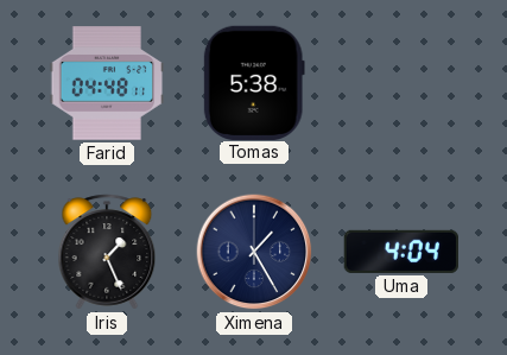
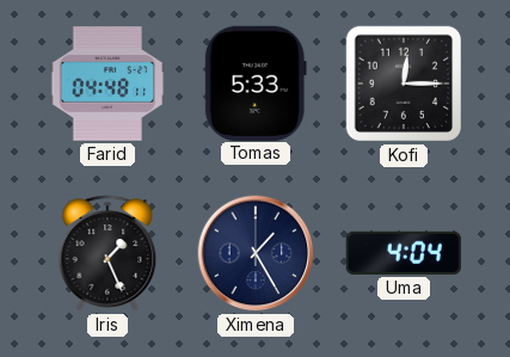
Tomas: 5:38 -> 5:33
Kofi: none -> 12:15
